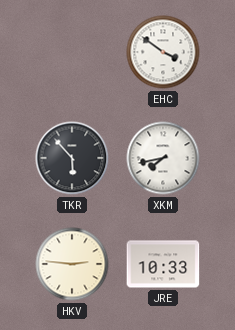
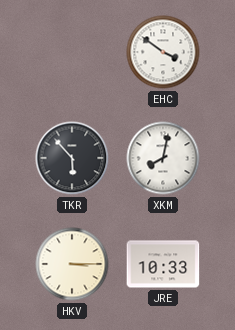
XKM: 7:43 -> 8:02
HKV: 2:46 -> 3:15
